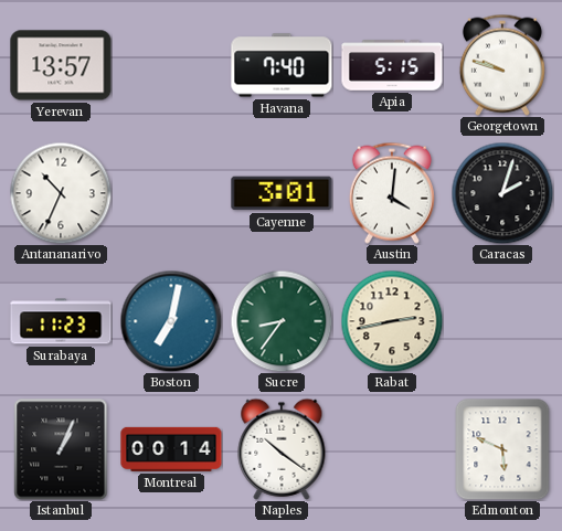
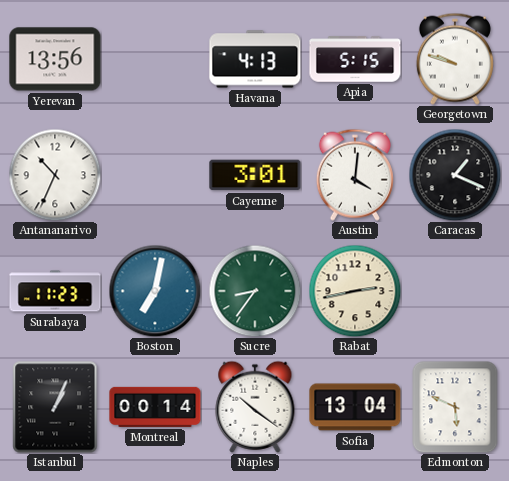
Yerevan: 13:57 -> 13:56
Havana: 7:40 -> 4:13
Caracas: 2:03 -> 1:19
Sofia: none -> 13:04
